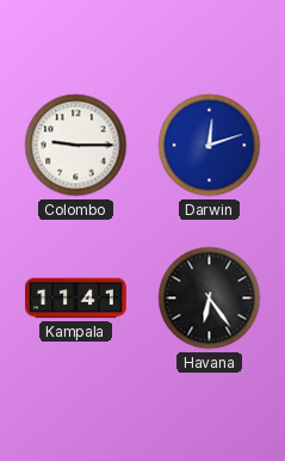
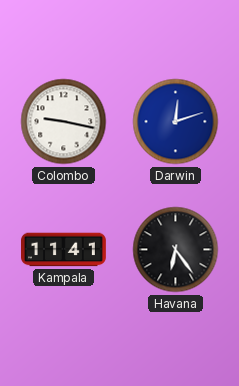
Colombo: 9:15 -> 9:17
